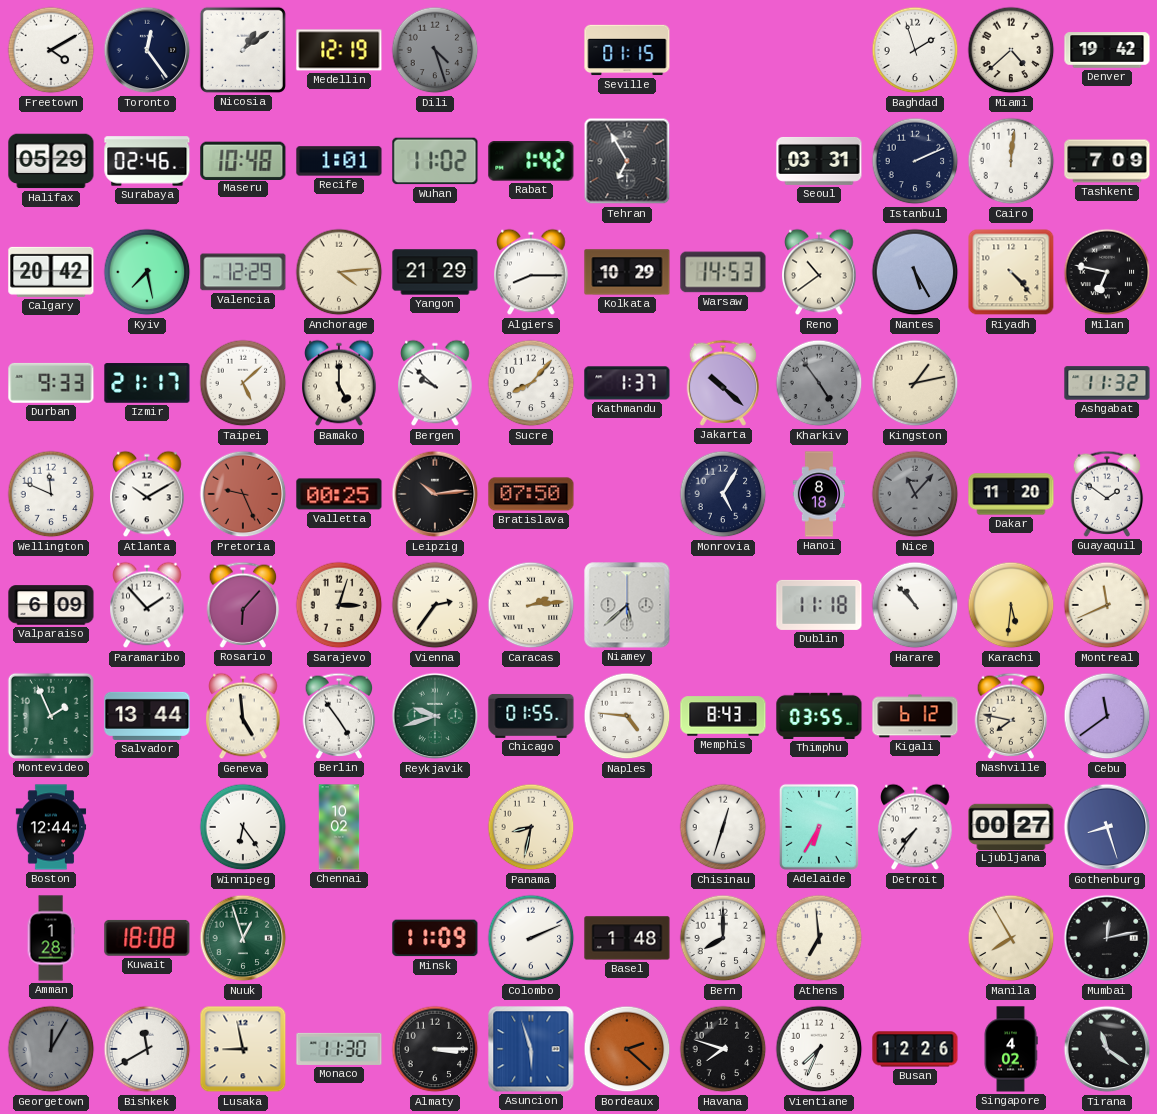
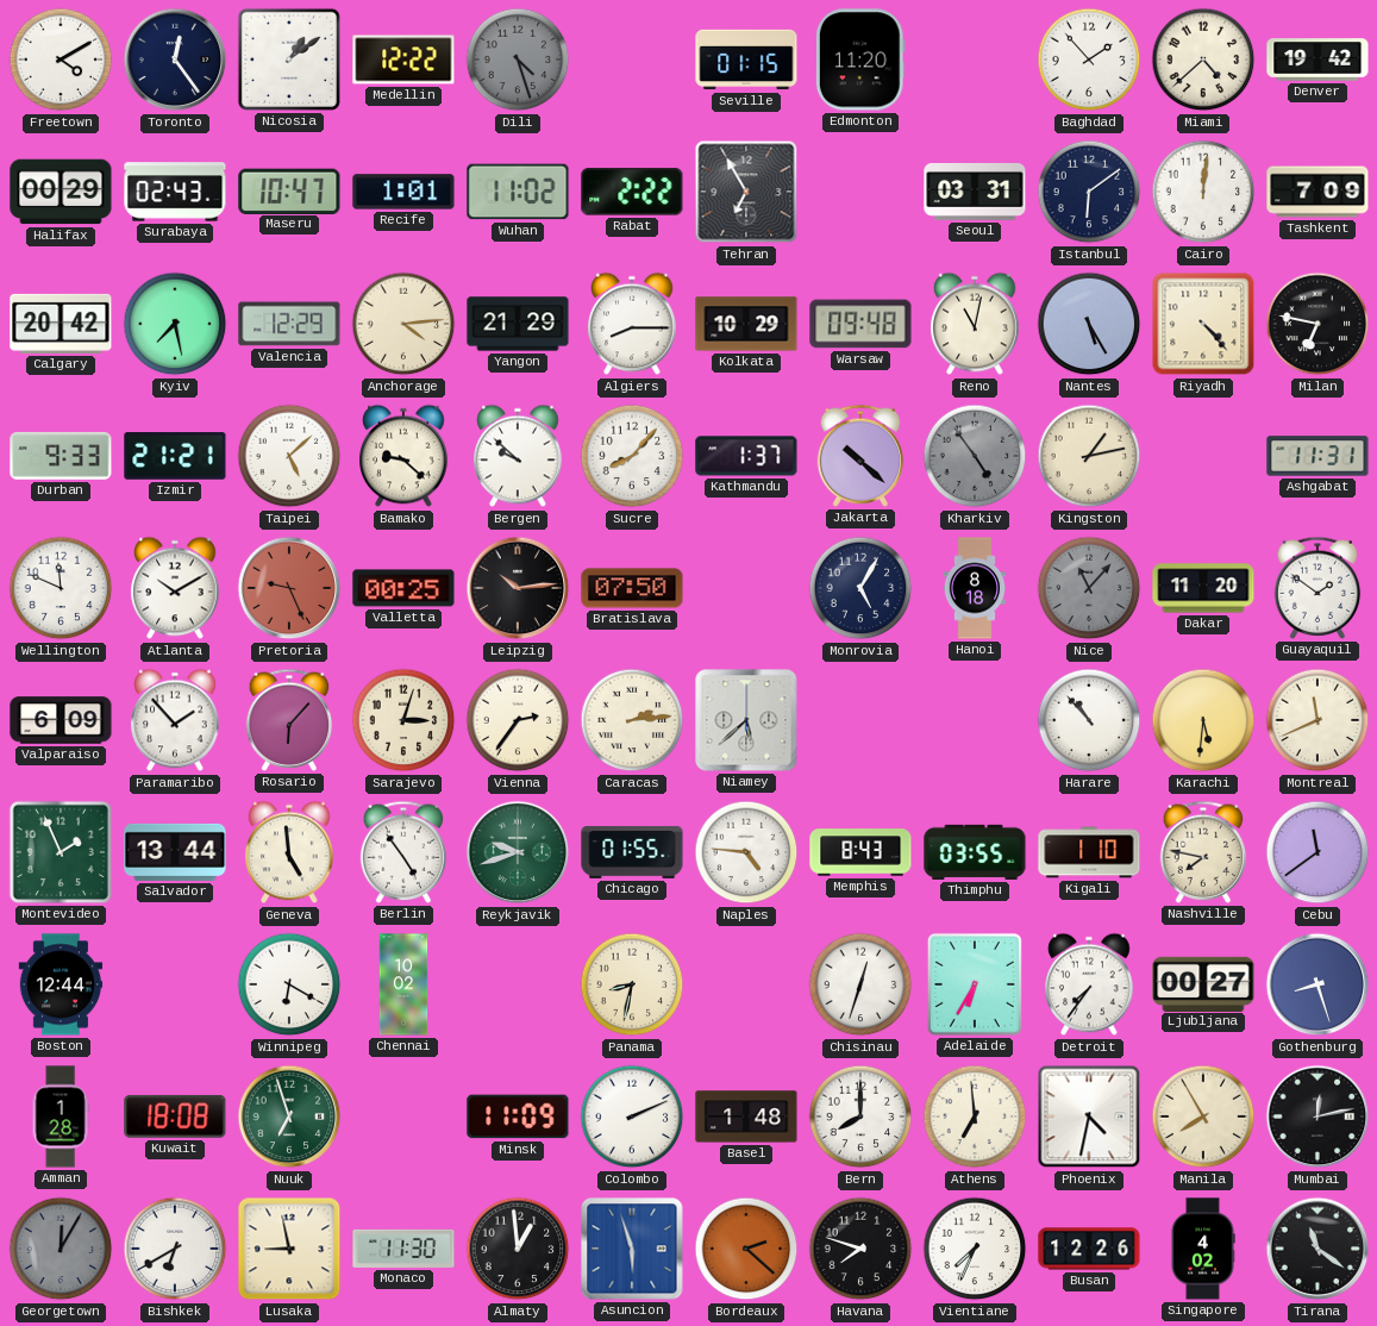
Medellin: 12:19 -> 12:22
Edmonton: none -> 11:20
Baghdad: 1:57 -> 1:53
Halifax: 05:29 -> 00:29
Surabaya: 02:46 -> 02:43
Maseru: 10:48 -> 10:47
Rabat: 1:42 -> 2:22
Istanbul: 2:11 -> 6:09
Warsaw: 14:53 -> 09:48
Reno: 10:39 -> 11:02
Izmir: 21:17 -> 21:21
Bamako: 5:00 -> 9:22
Ashgabat: 11:32 -> 11:31
Dublin: 11:18 -> none
Kigali: 6:12 -> 1:10
Winnipeg: 6:24 -> 6:20
Nuuk: 12:57 -> 6:57
Phoenix: none -> 4:32
Bishkek: 11:40 -> 6:40
Almaty: 3:15 -> 12:59
